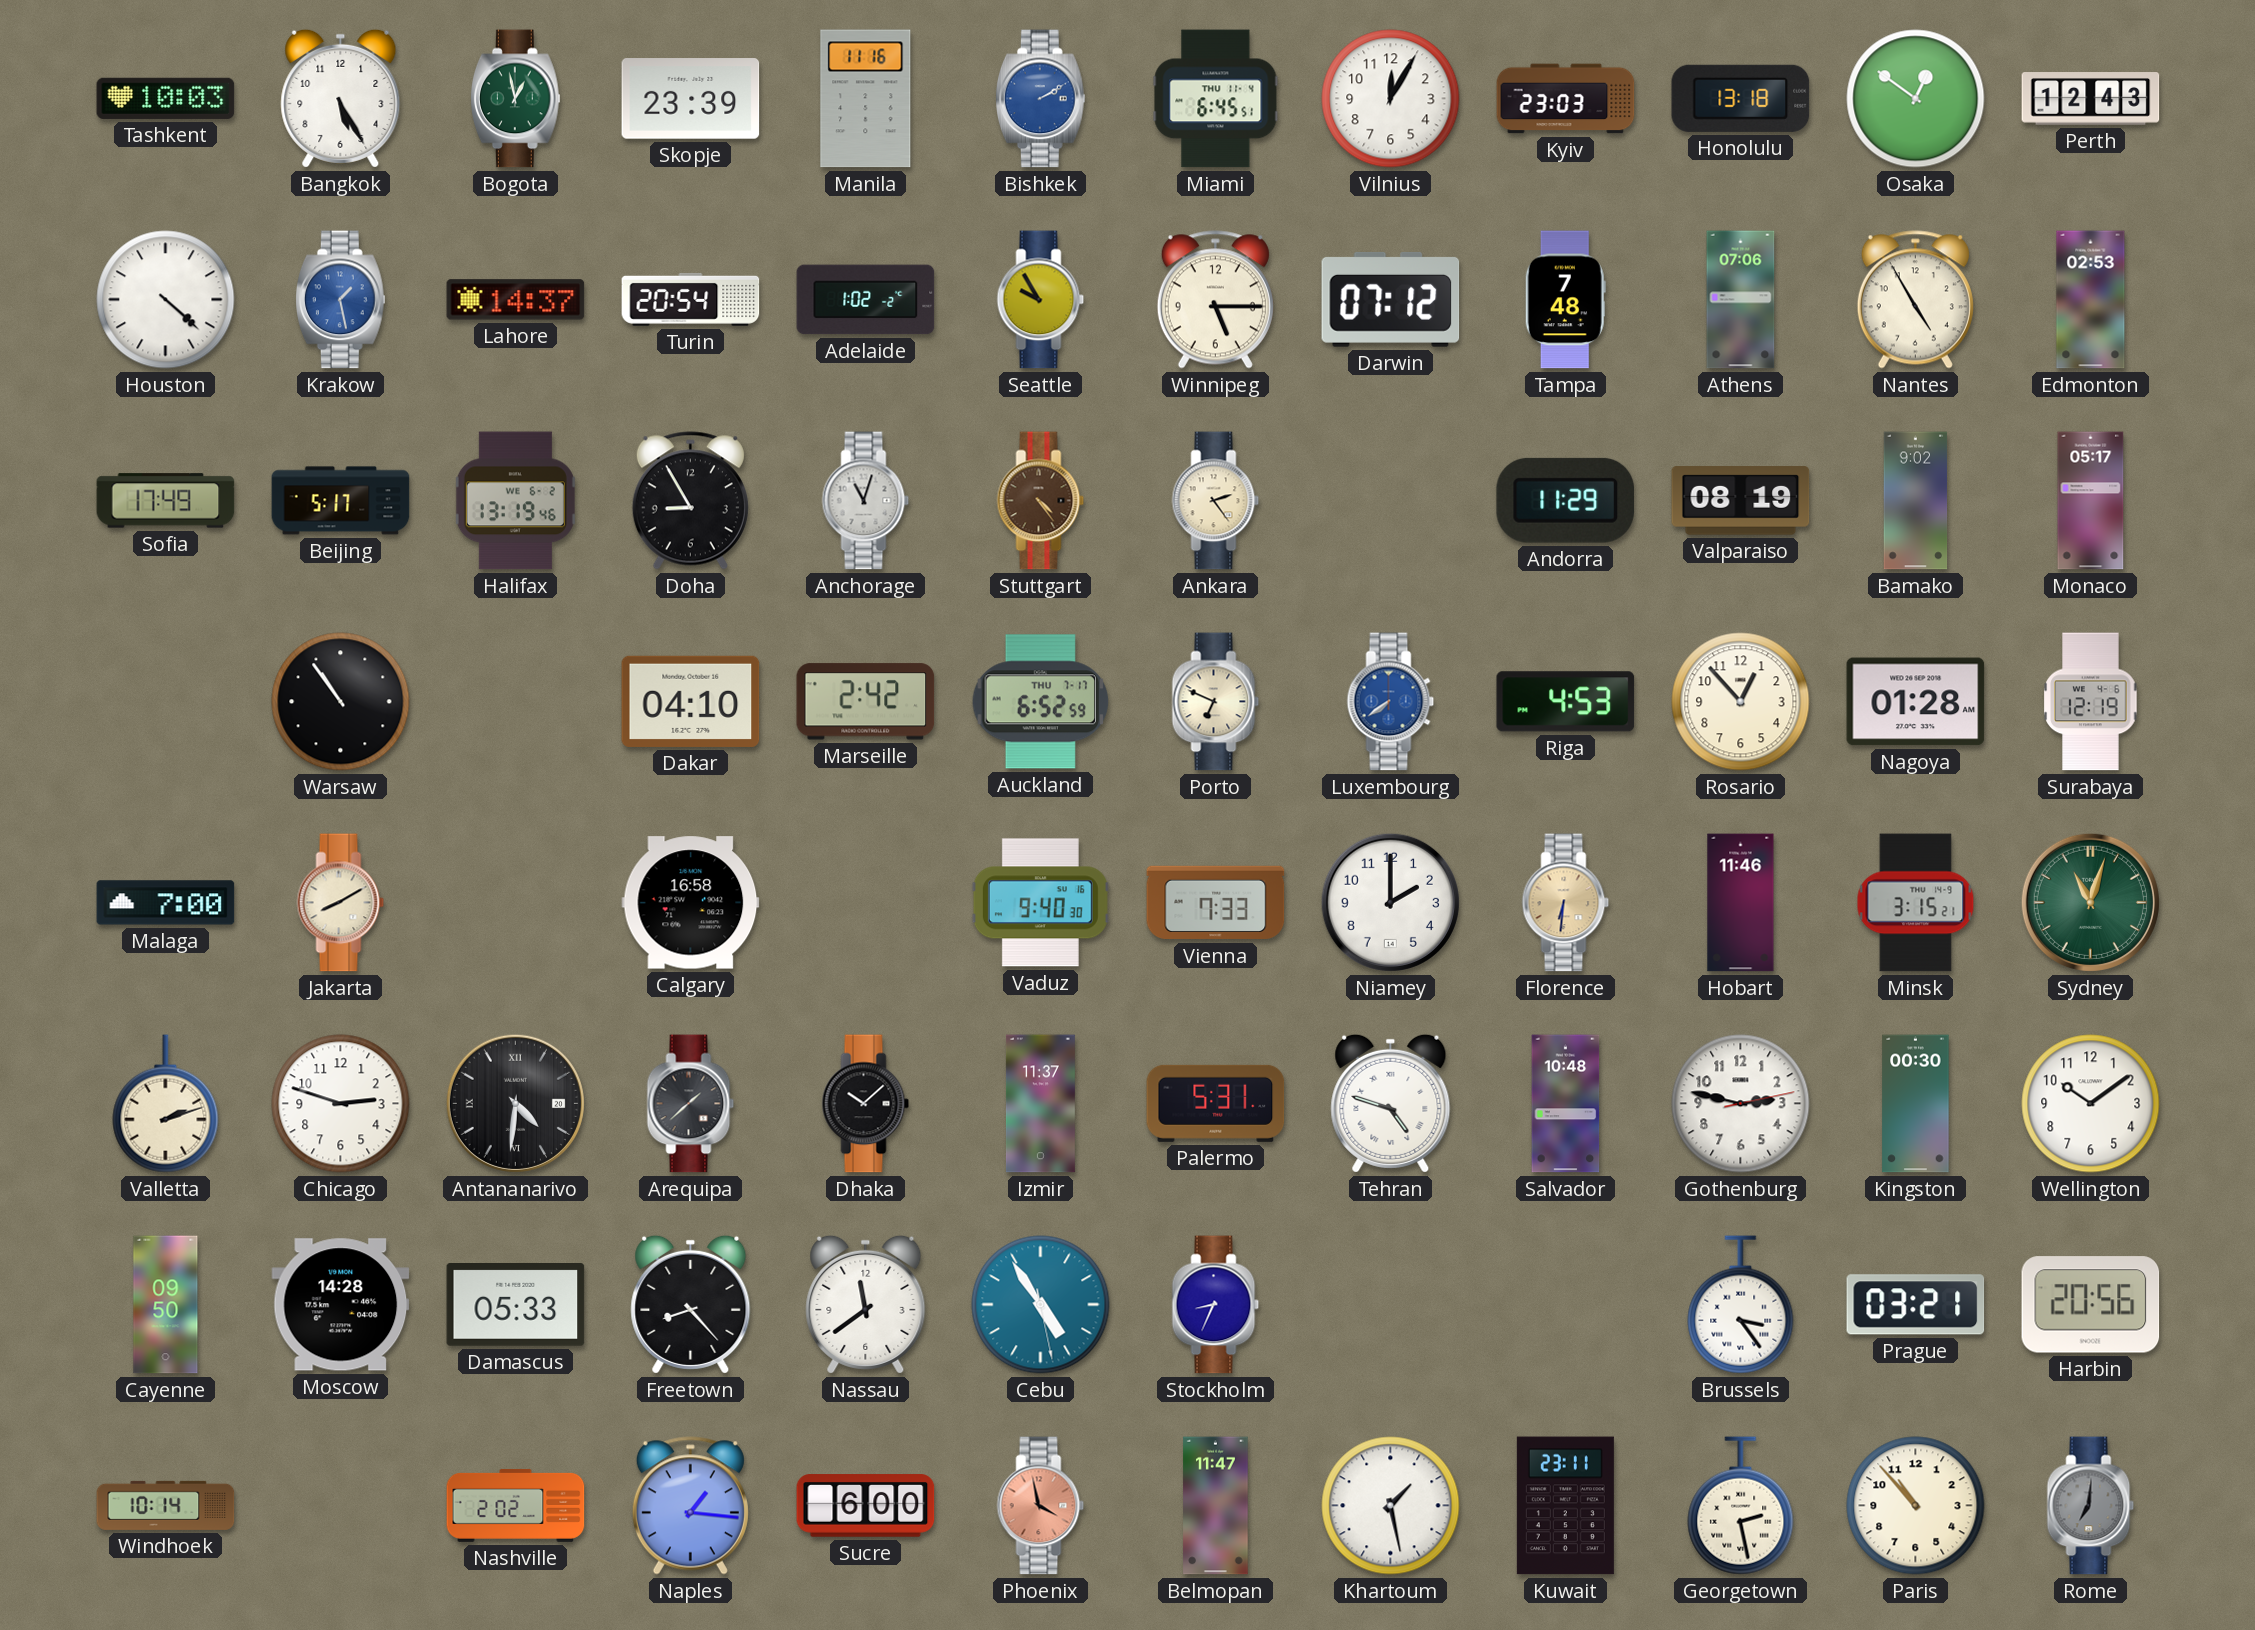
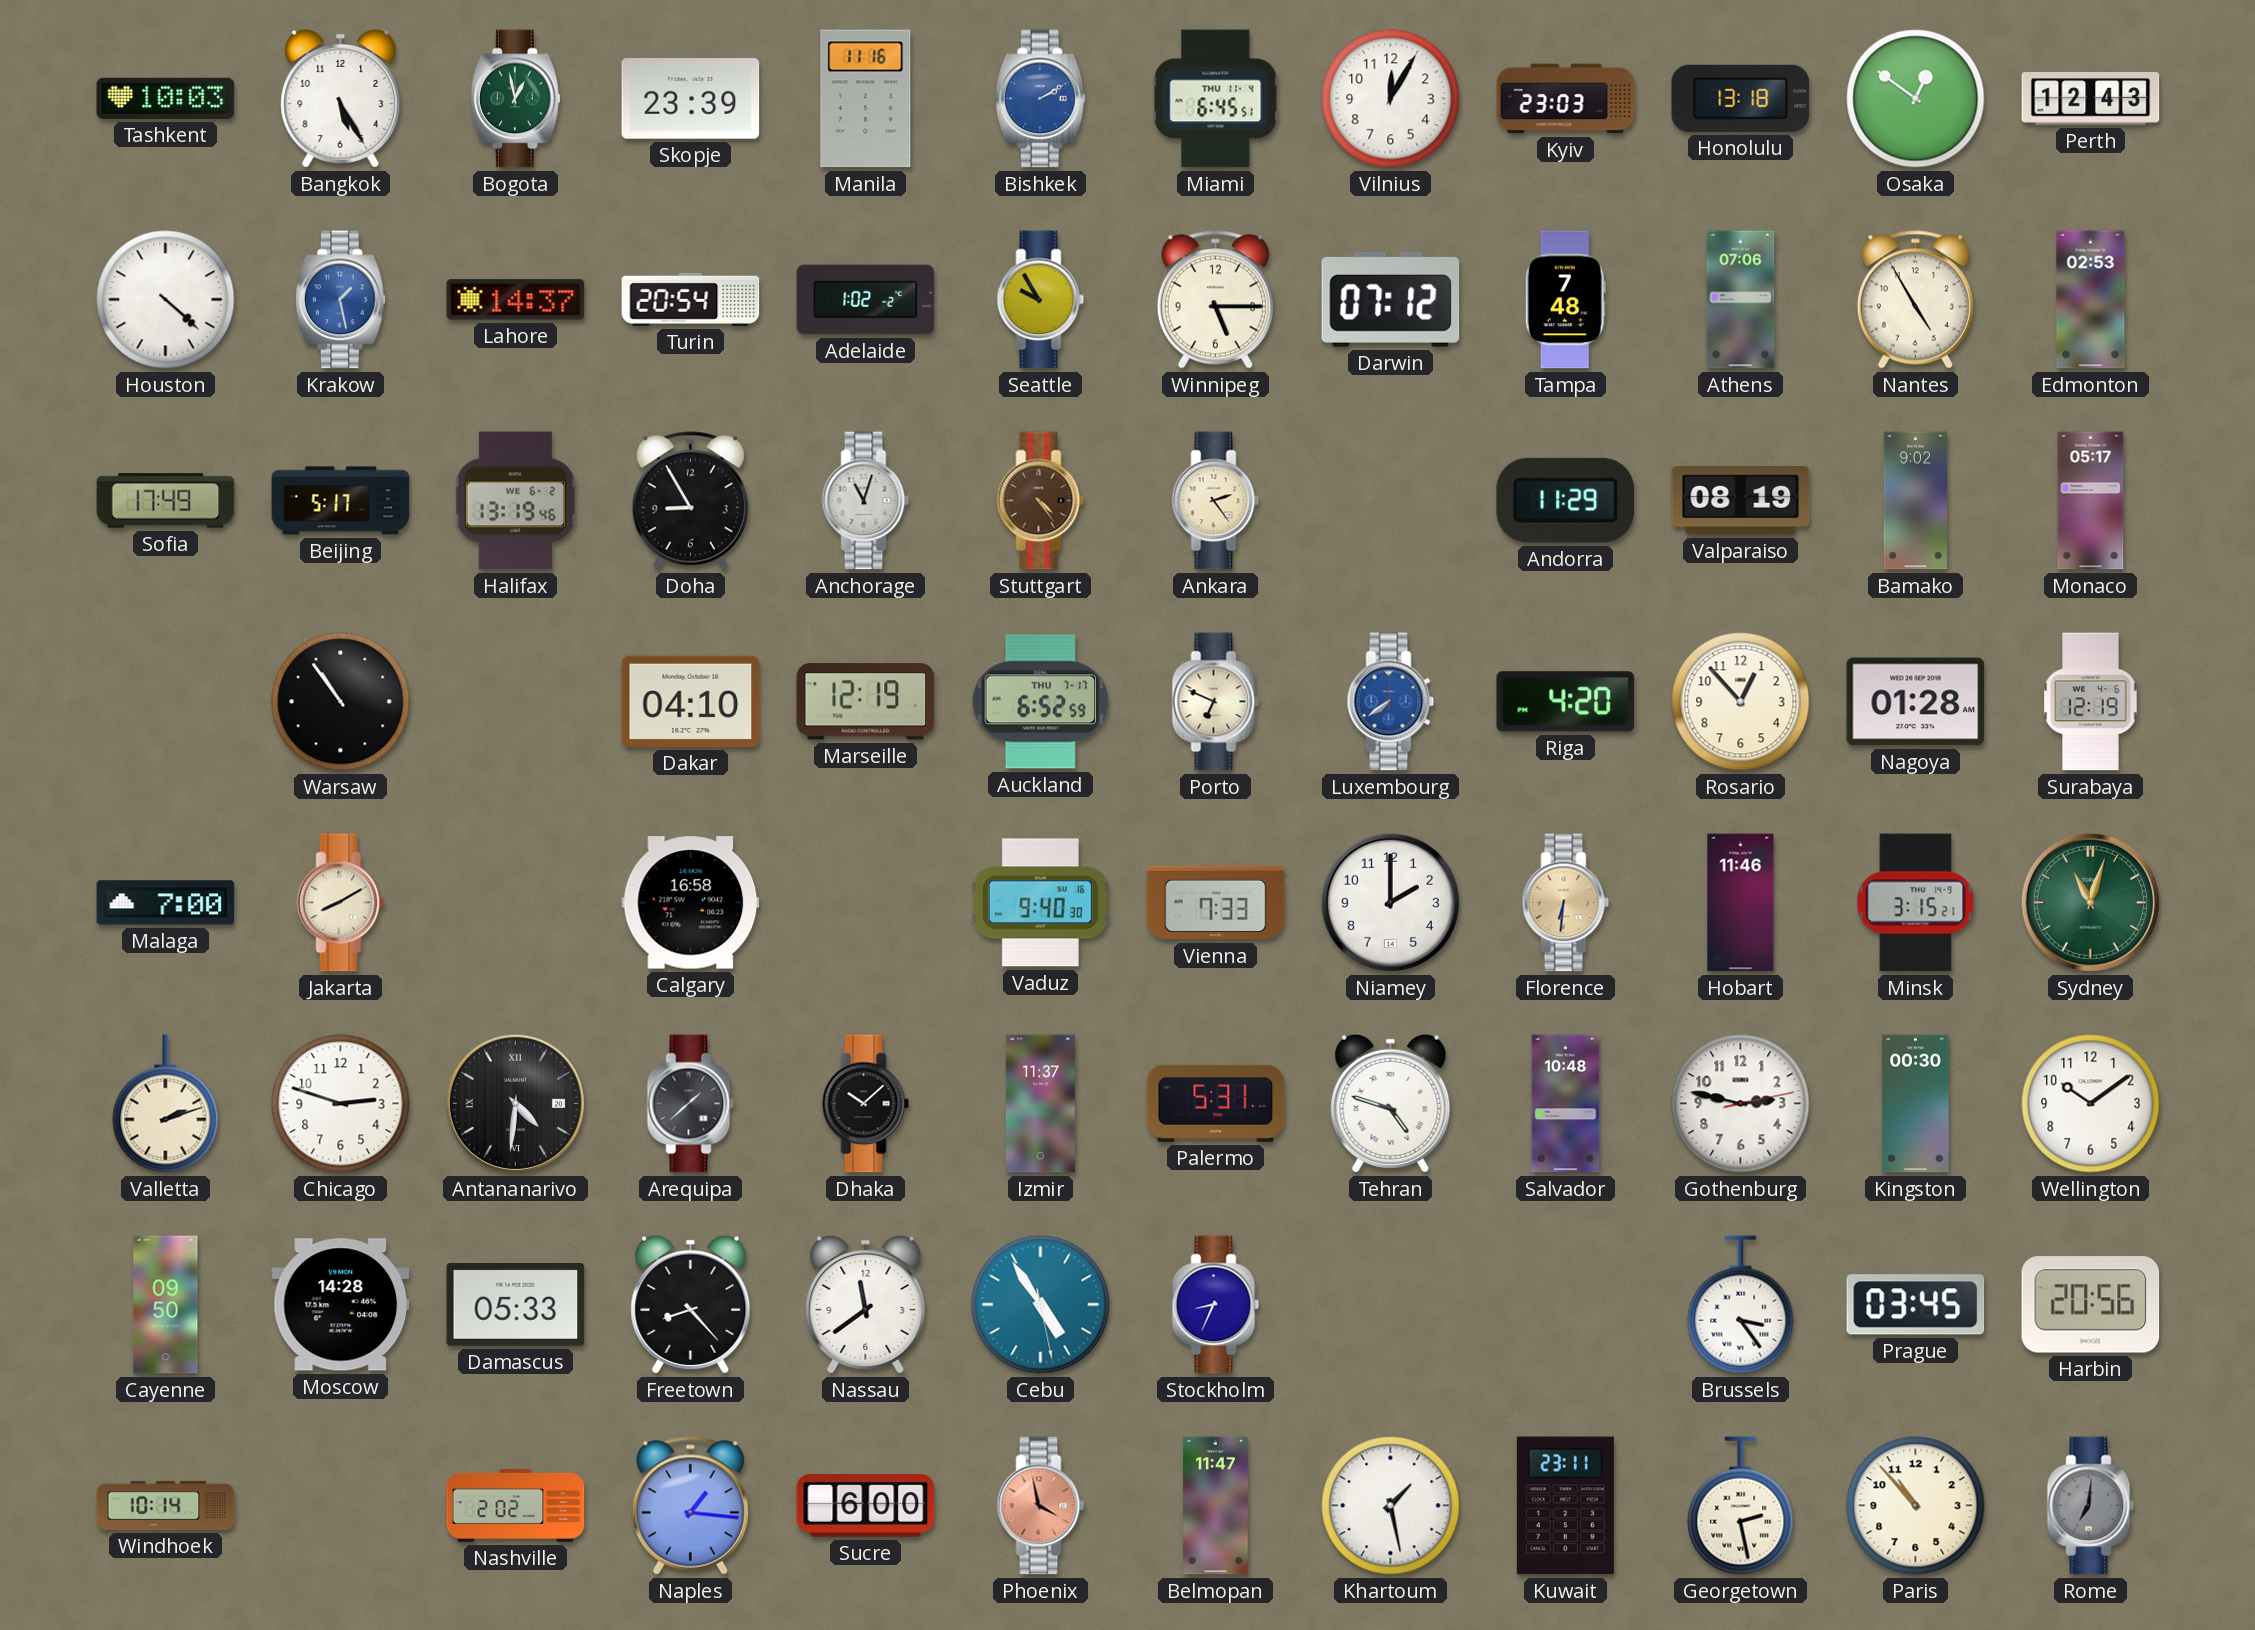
Marseille: 2:42 -> 12:19
Riga: 4:53 -> 4:20
Prague: 03:21 -> 03:45
